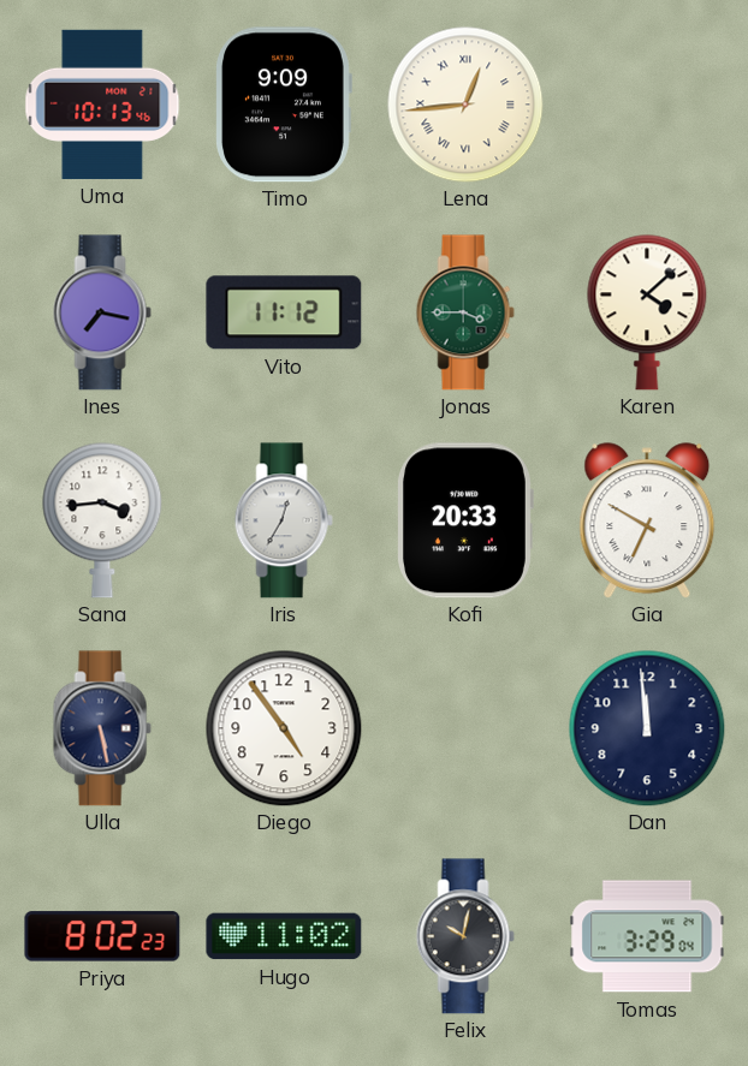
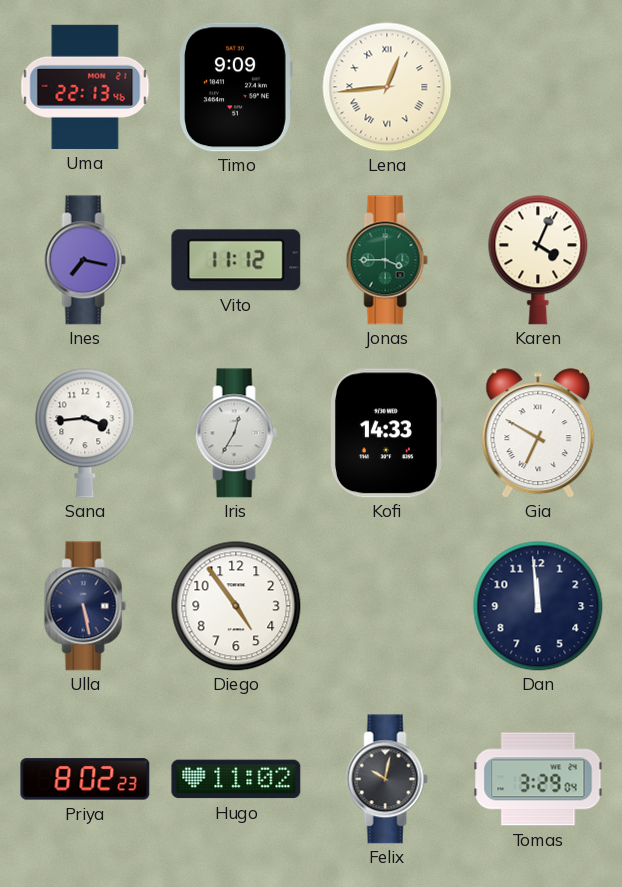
Uma: 10:13 -> 22:13
Karen: 4:08 -> 4:04
Kofi: 20:33 -> 14:33
